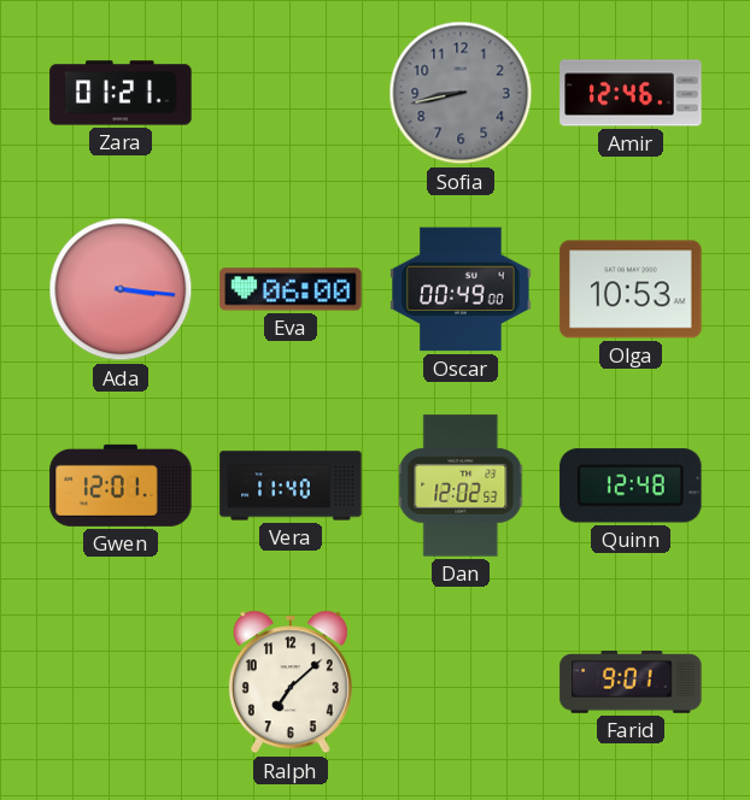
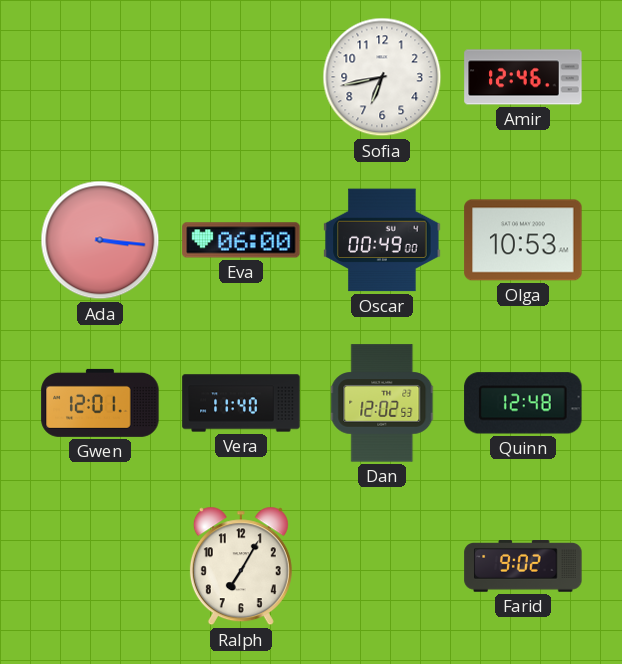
Zara: 01:21 -> none
Sofia: 8:43 -> 6:43
Sofia dial: grey -> white
Ralph: 7:08 -> 7:05
Farid: 9:01 -> 9:02
